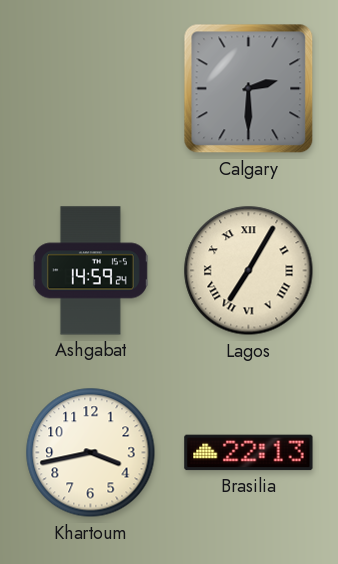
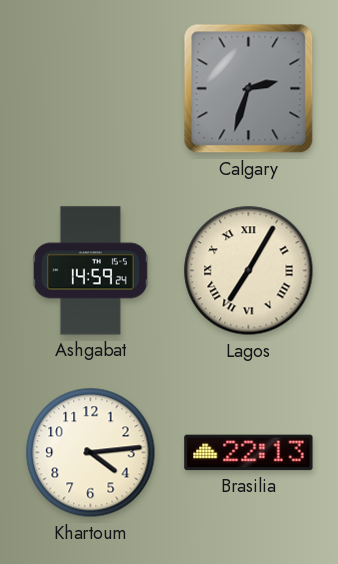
Calgary: 2:30 -> 2:33
Khartoum: 3:43 -> 4:14
